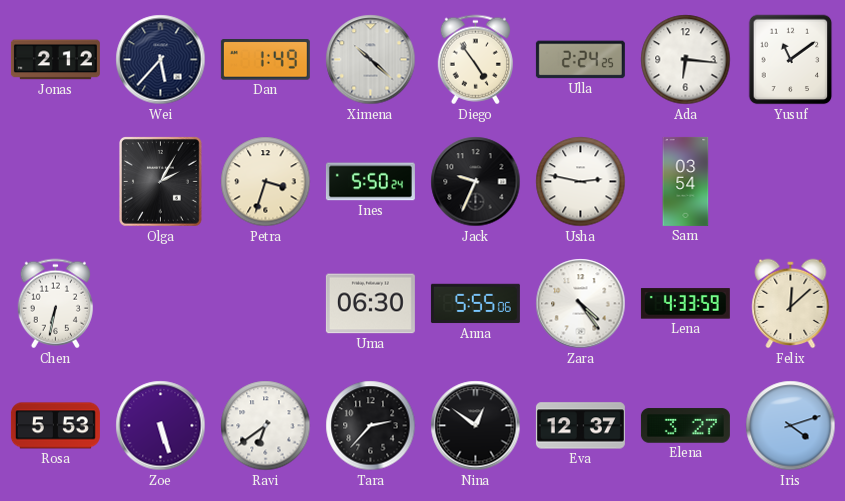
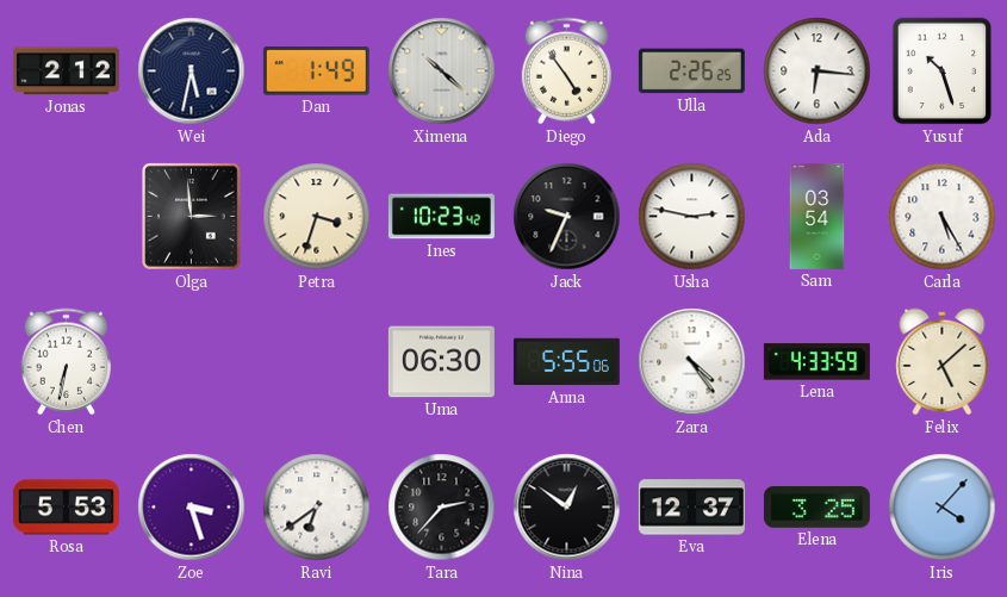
Wei: 5:37 -> 5:32
Ulla: 2:24 -> 2:26
Yusuf: 11:09 -> 10:27
Olga: 2:05 -> 2:59
Ines: 5:50 -> 10:23
Carla: none -> 5:25
Felix: 12:08 -> 5:08
Zoe: 5:27 -> 3:27
Elena: 3:27 -> 3:25
Iris: 4:12 -> 4:07
